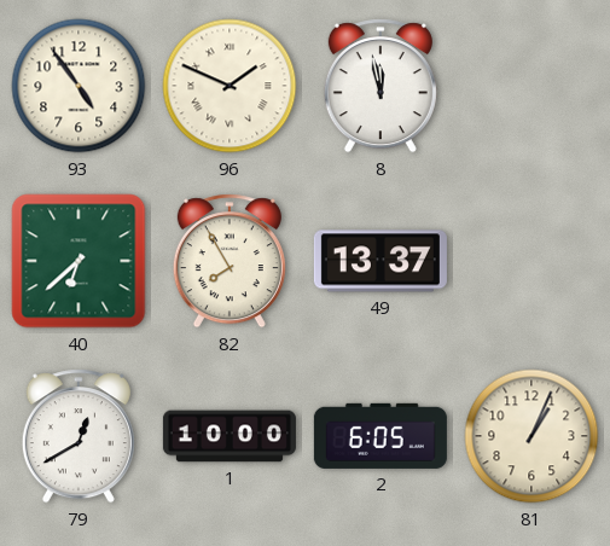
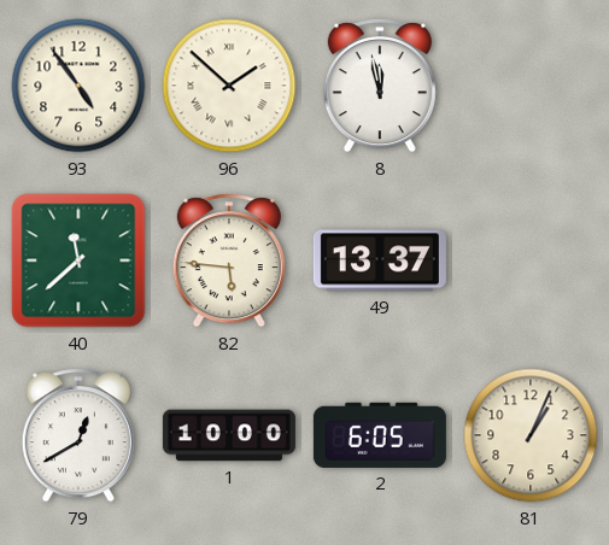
96: 1:49 -> 1:52
40: 6:38 -> 11:38
82: 7:55 -> 5:46
